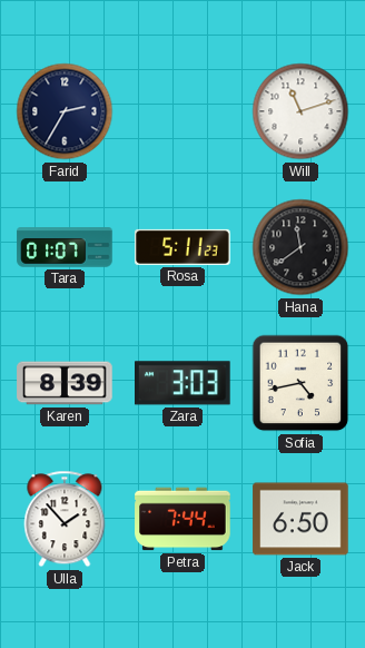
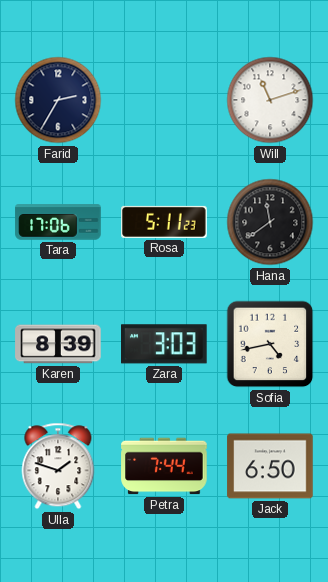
Tara: 01:07 -> 17:06
Ulla: 1:53 -> 1:48
